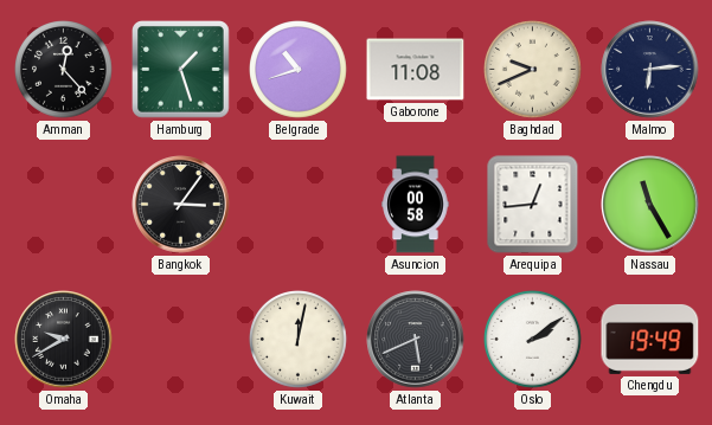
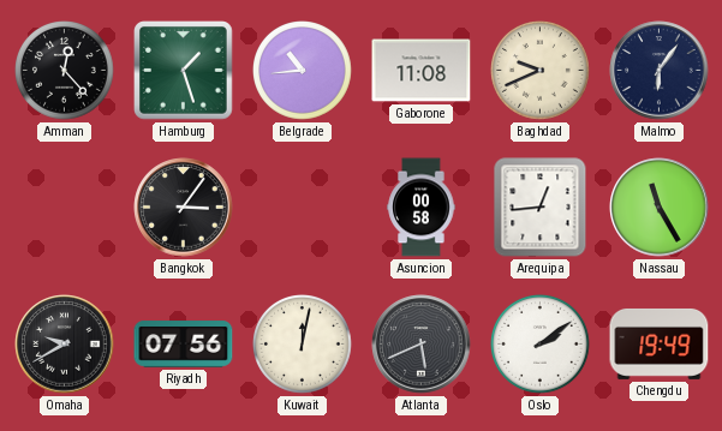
Belgrade: 10:42 -> 10:44
Malmo: 6:14 -> 6:06
Riyadh: none -> 07:56
